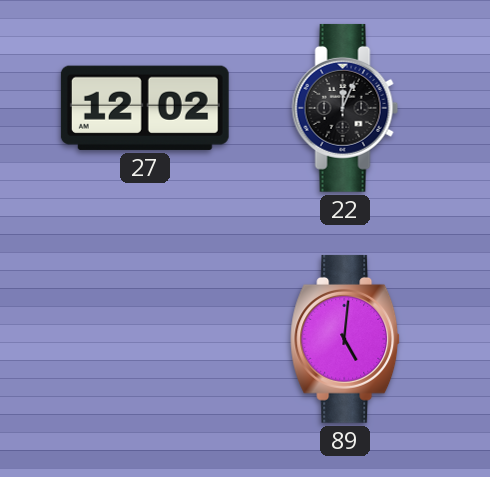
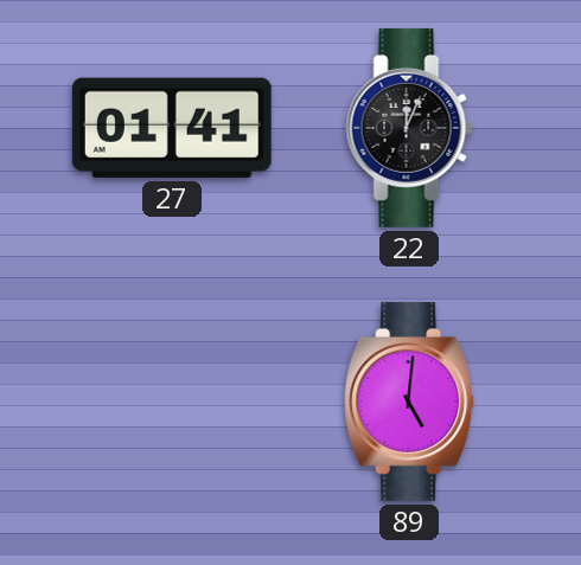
27: 12:02 -> 01:41
